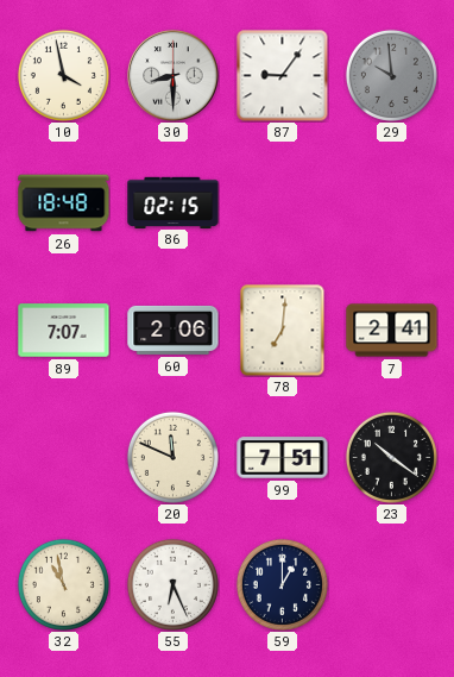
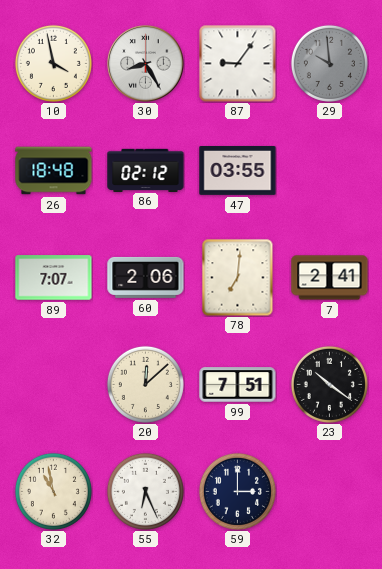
30: 8:30 -> 8:25
86: 02:15 -> 02:12
47: none -> 03:55
20: 11:49 -> 12:08
59: 1:00 -> 3:00
